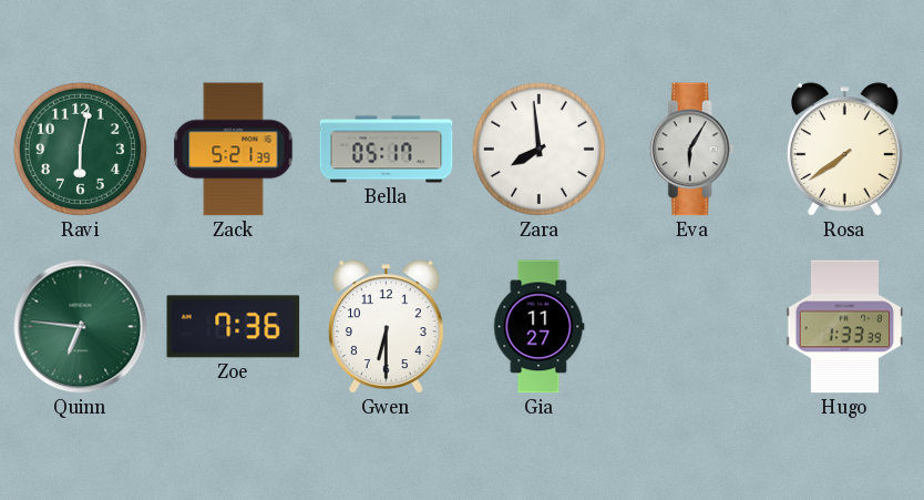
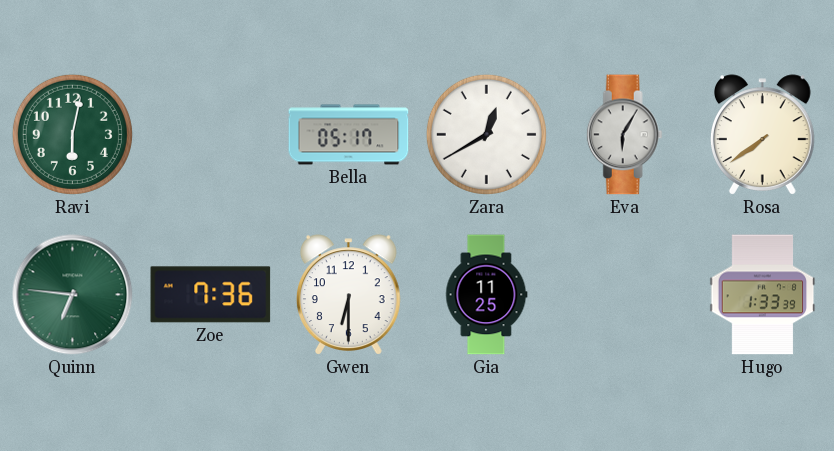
Zack: 5:21 -> none
Zara: 7:59 -> 12:40
Gia: 11:27 -> 11:25
